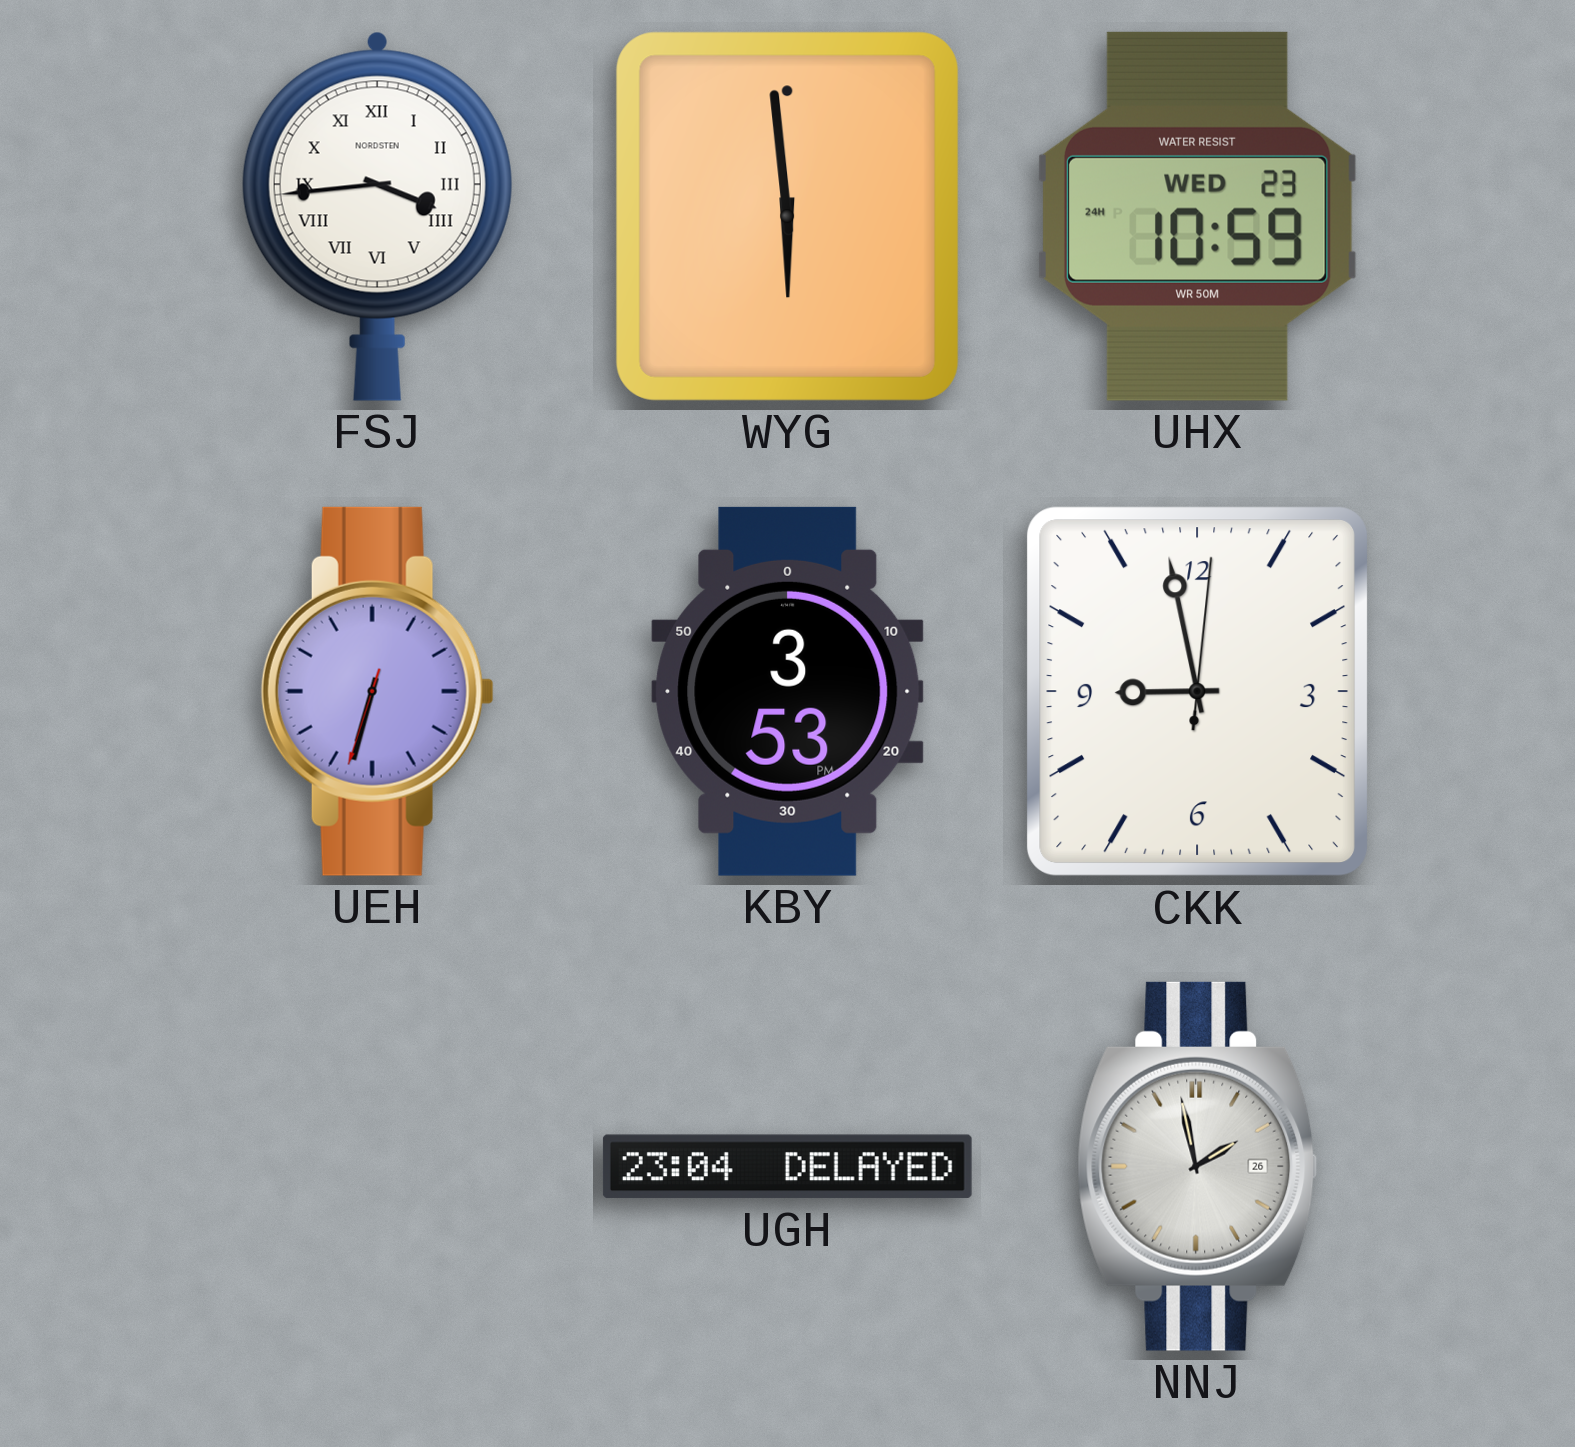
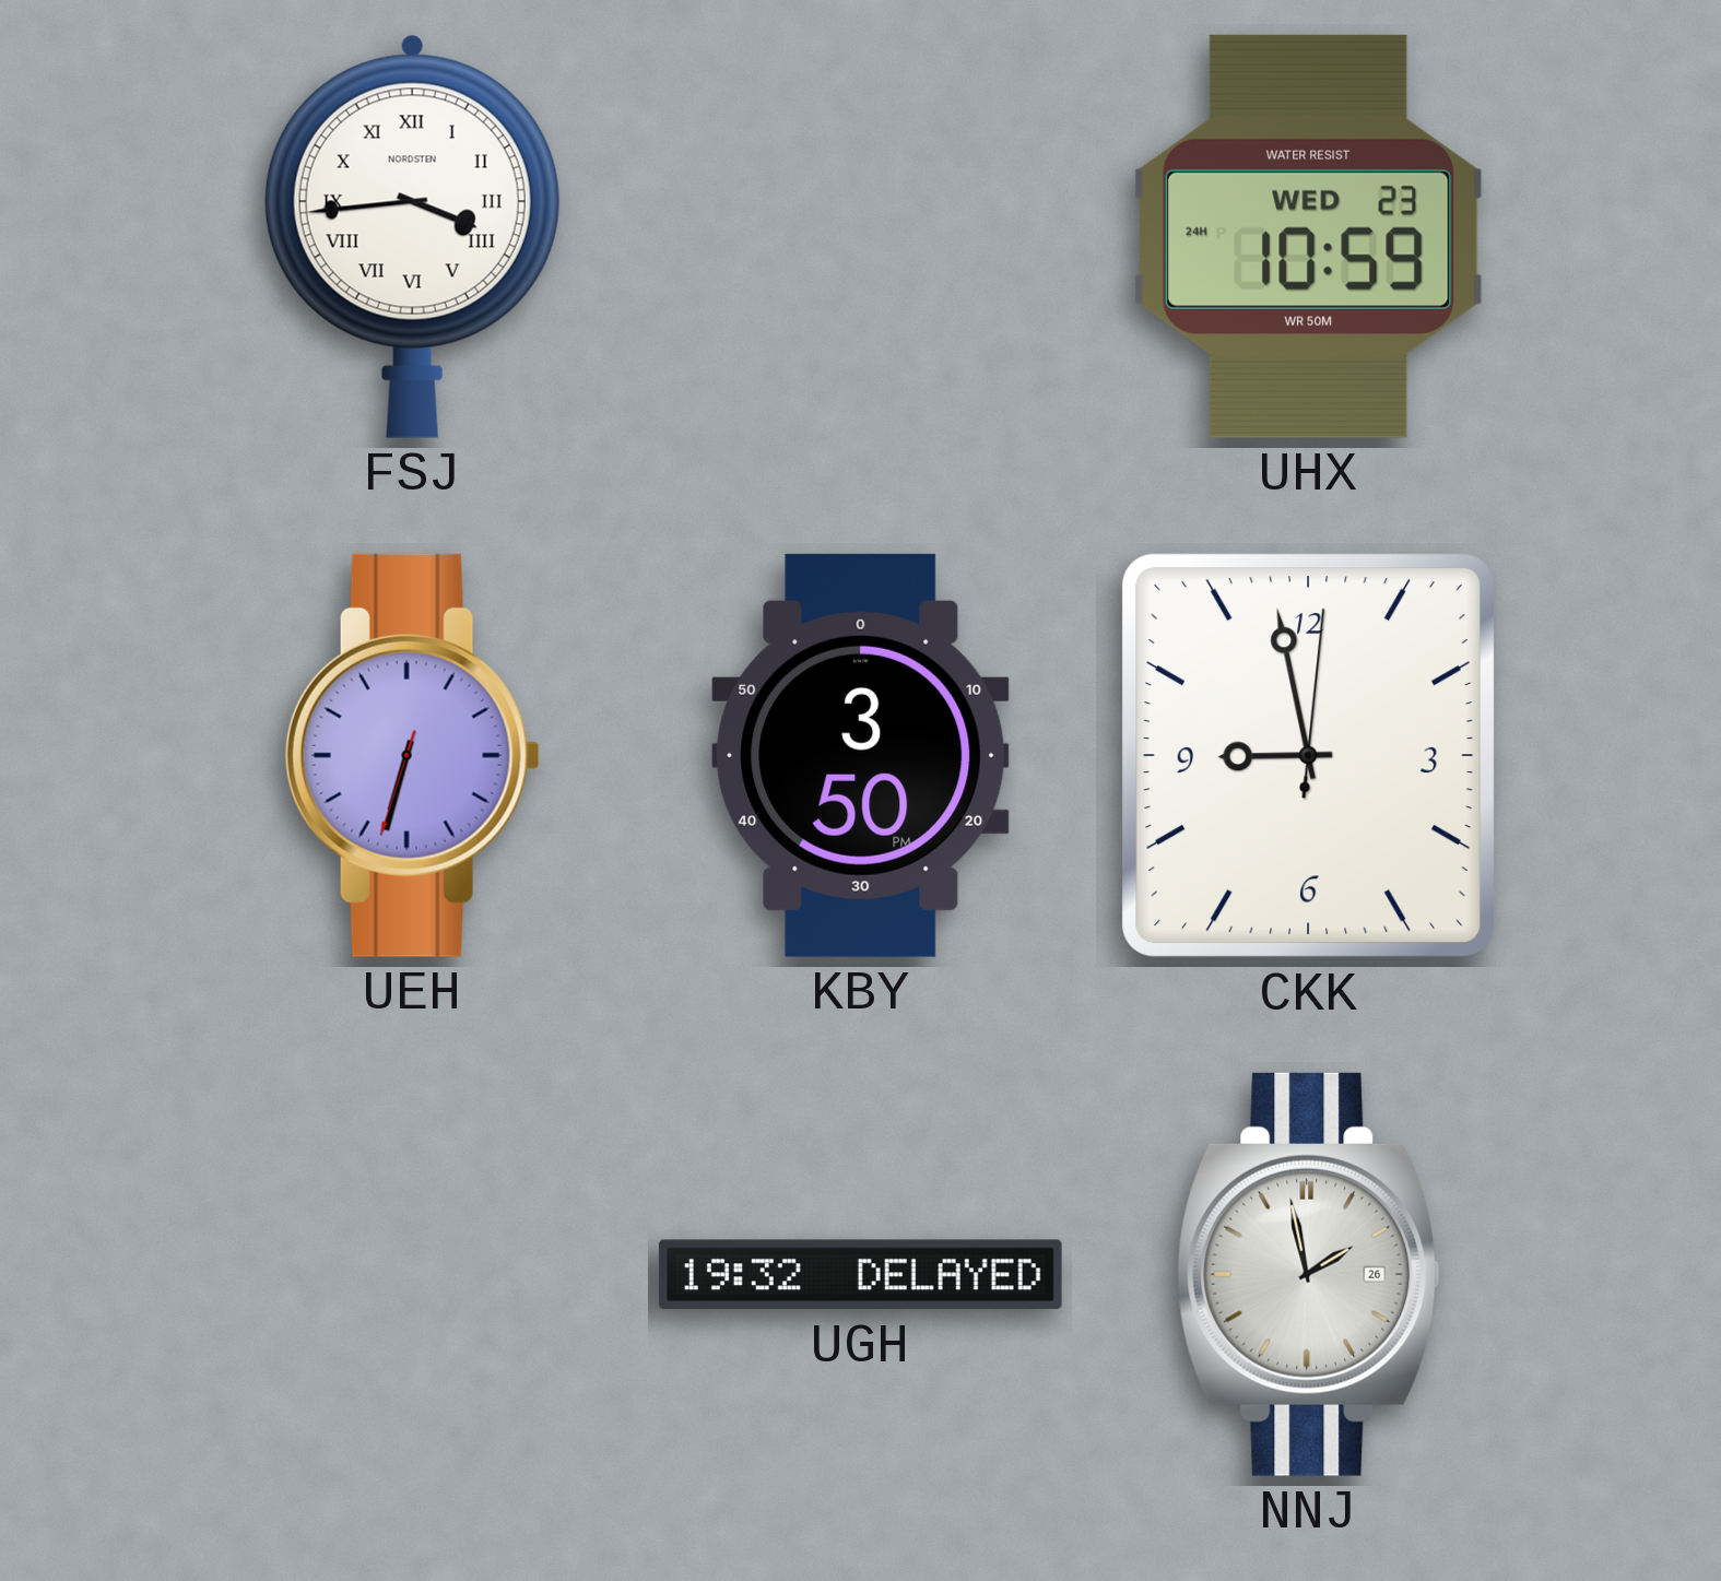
WYG: 5:59 -> none
KBY: 3:53 -> 3:50
UGH: 23:04 -> 19:32
